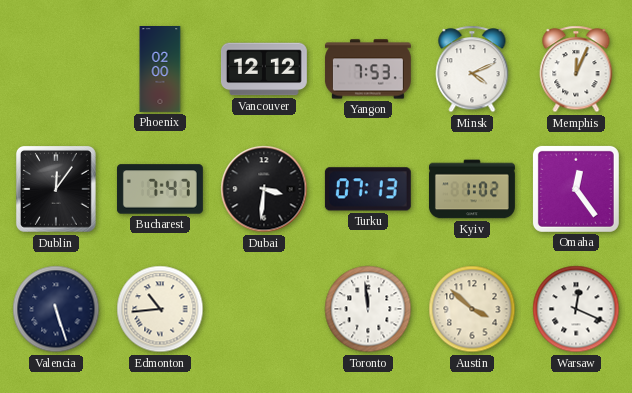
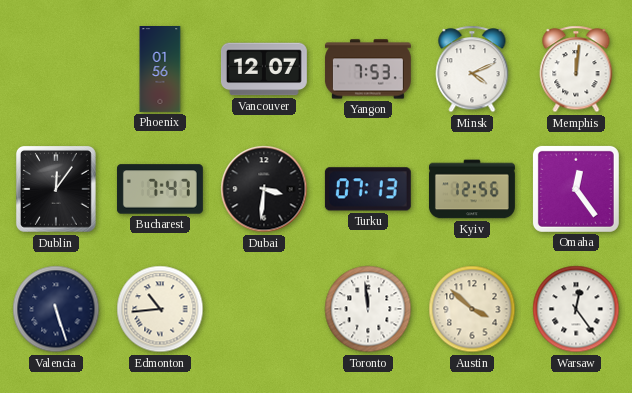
Phoenix: 02:00 -> 01:56
Vancouver: 12:12 -> 12:07
Memphis: 12:04 -> 12:01
Kyiv: 1:02 -> 12:56
Warsaw: 12:19 -> 12:24
